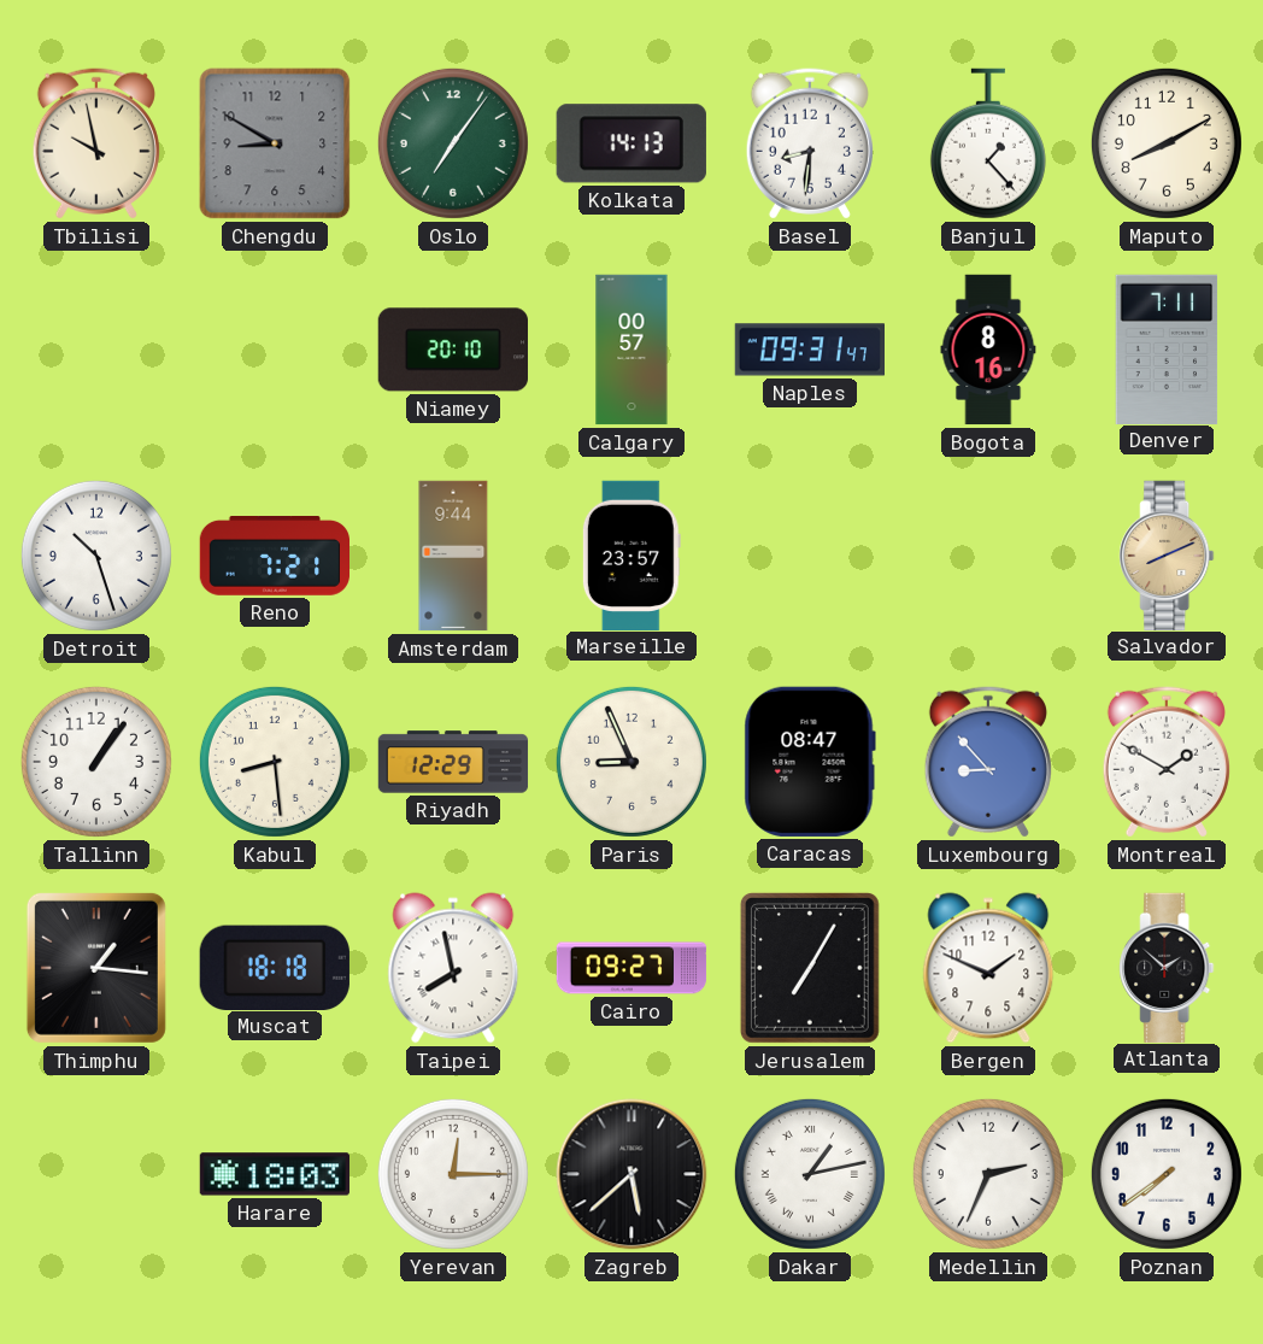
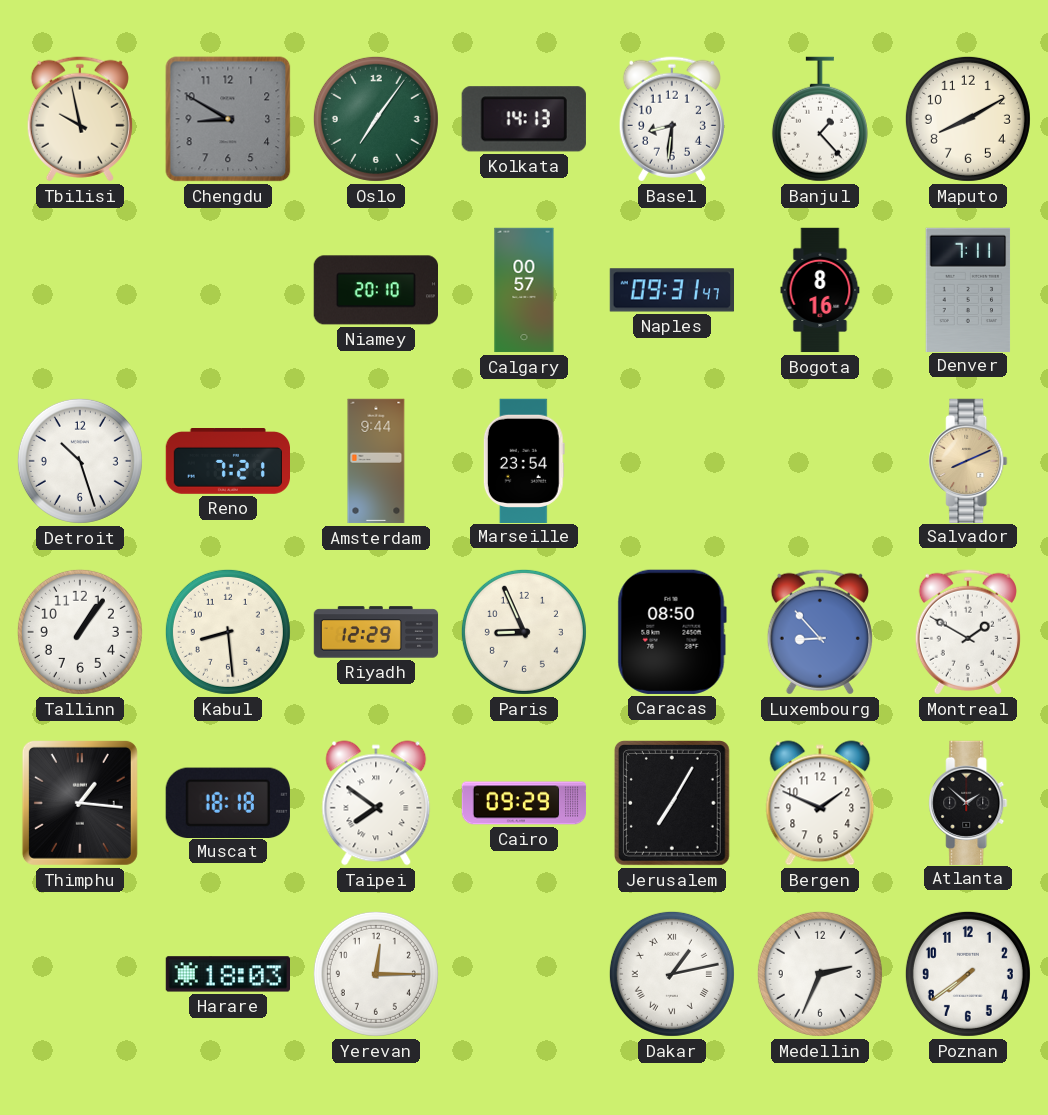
Marseille: 23:57 -> 23:54
Caracas: 08:47 -> 08:50
Taipei: 7:58 -> 7:51
Cairo: 09:27 -> 09:29
Zagreb: 5:38 -> none
